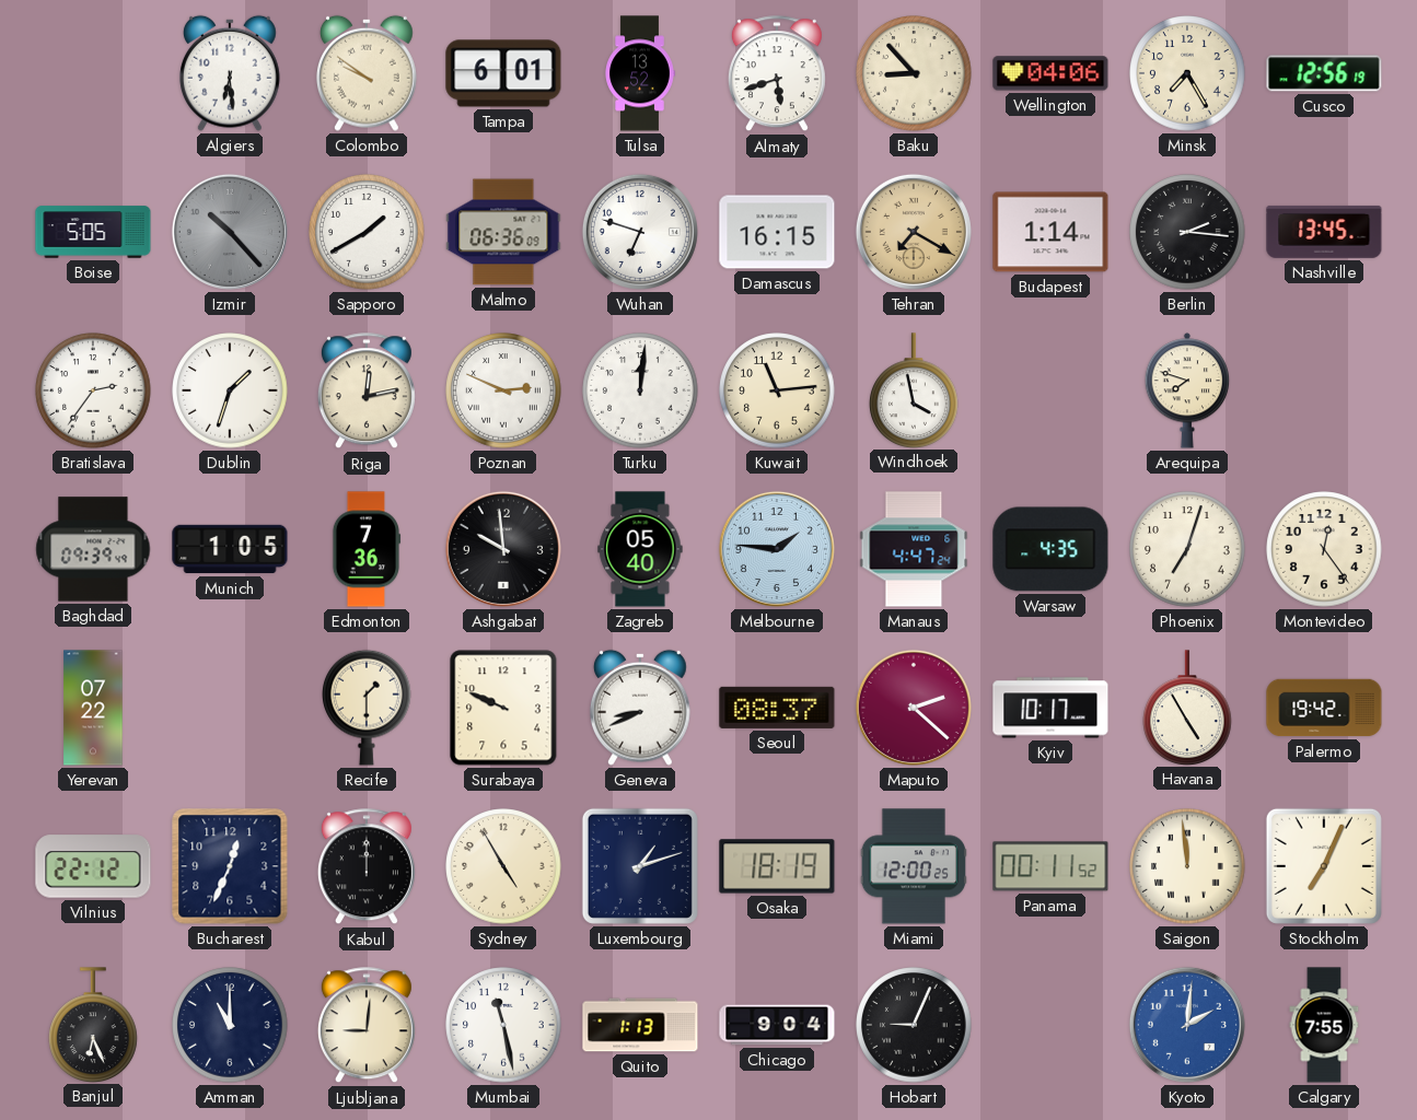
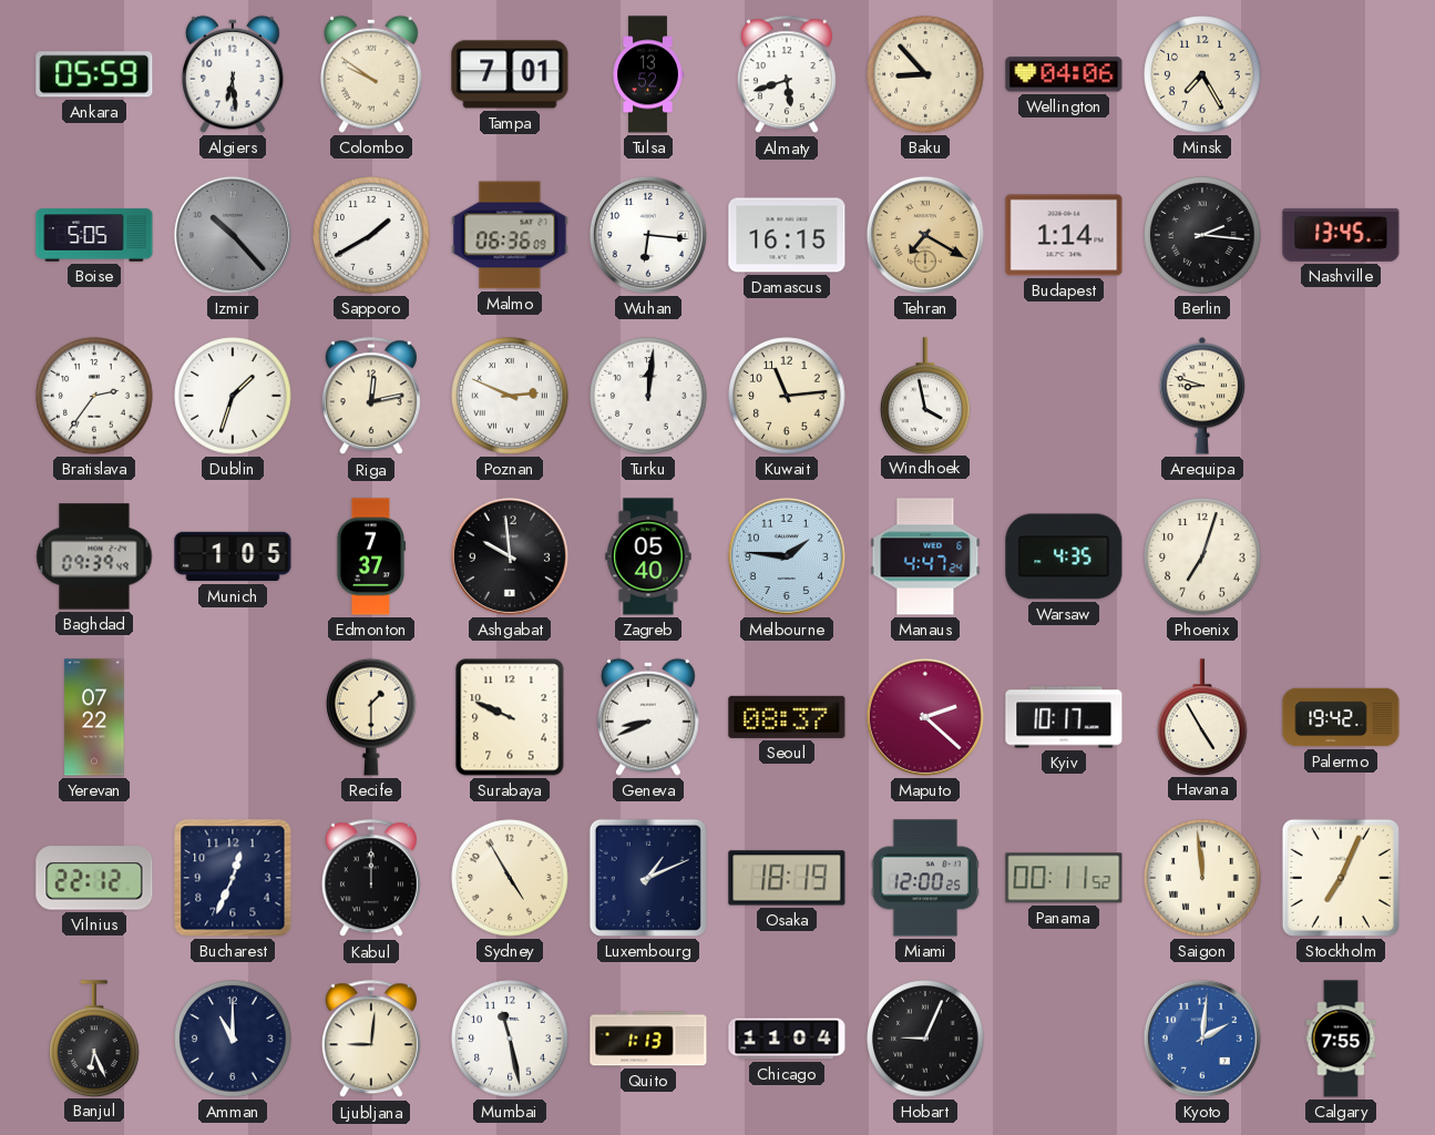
Ankara: none -> 05:59
Tampa: 6:01 -> 7:01
Cusco: 12:56 -> none
Wuhan: 6:48 -> 6:16
Arequipa: 7:48 -> 8:48
Edmonton: 7:36 -> 7:37
Montevideo: 12:24 -> none
Luxembourg: 1:12 -> 1:11
Chicago: 9:04 -> 11:04
